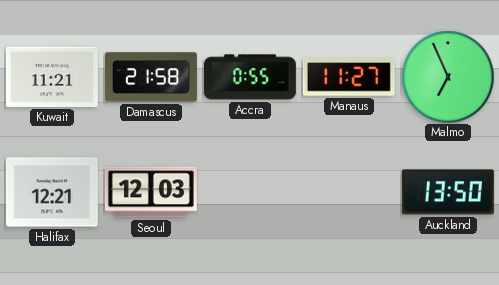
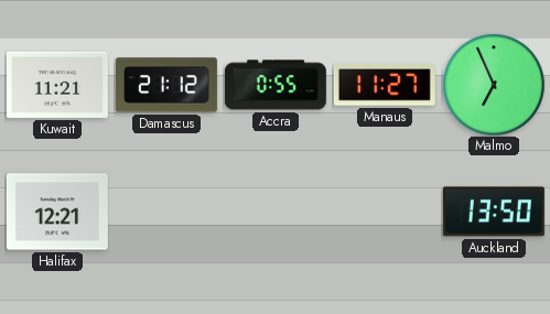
Damascus: 21:58 -> 21:12
Seoul: 12:03 -> none
